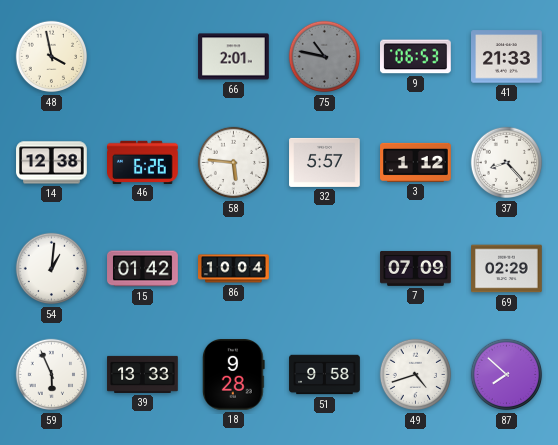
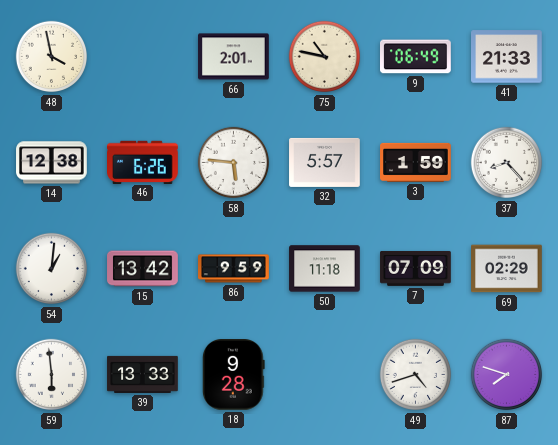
75 dial: grey -> cream
9: 06:53 -> 06:49
3: 1:12 -> 1:59
15: 01:42 -> 13:42
86: 10:04 -> 9:59
50: none -> 11:18
59: 5:56 -> 5:59
51: 9:58 -> none
87: 7:52 -> 7:48
